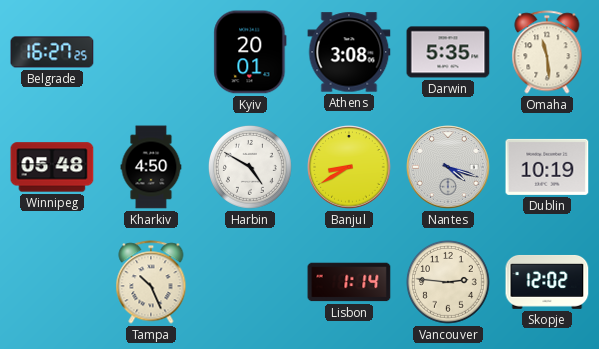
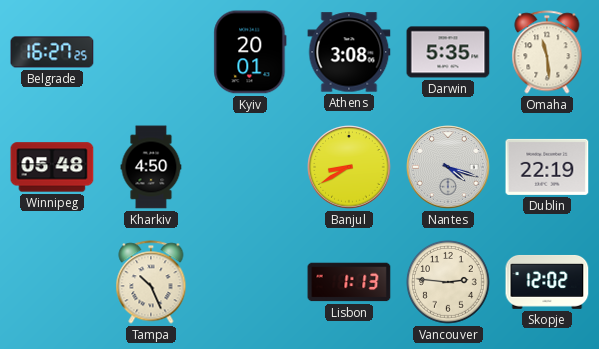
Harbin: 4:50 -> none
Dublin: 10:19 -> 22:19
Lisbon: 1:14 -> 1:13
